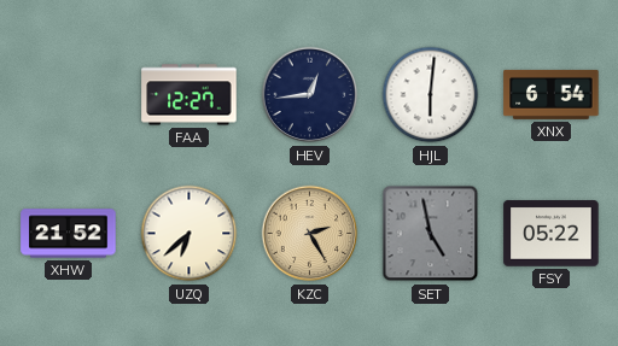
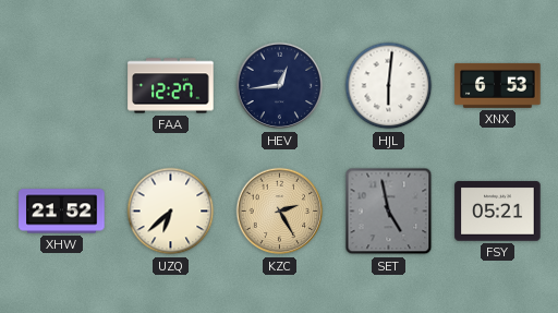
XNX: 6:54 -> 6:53
FSY: 05:22 -> 05:21
